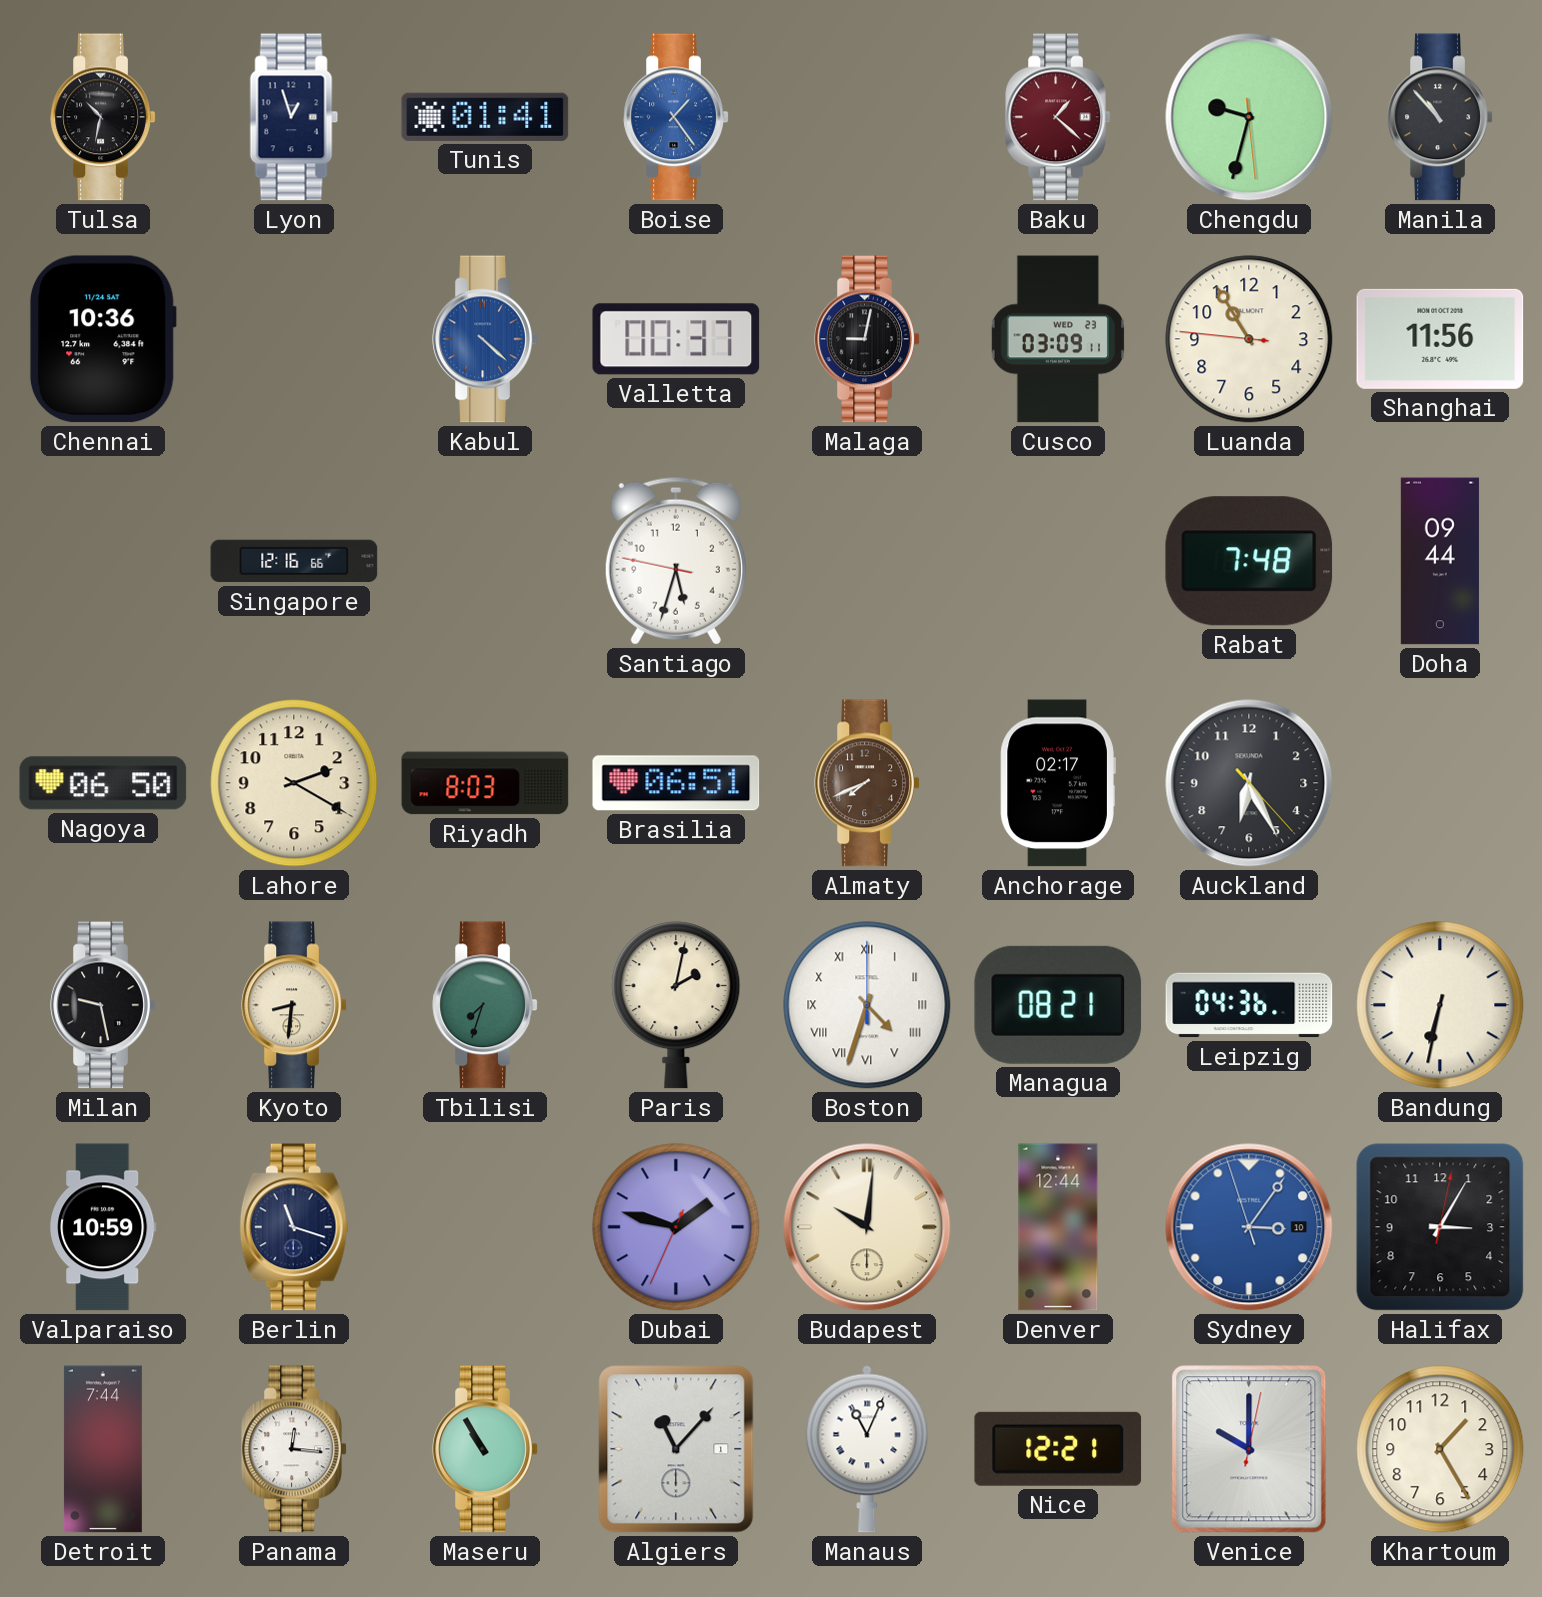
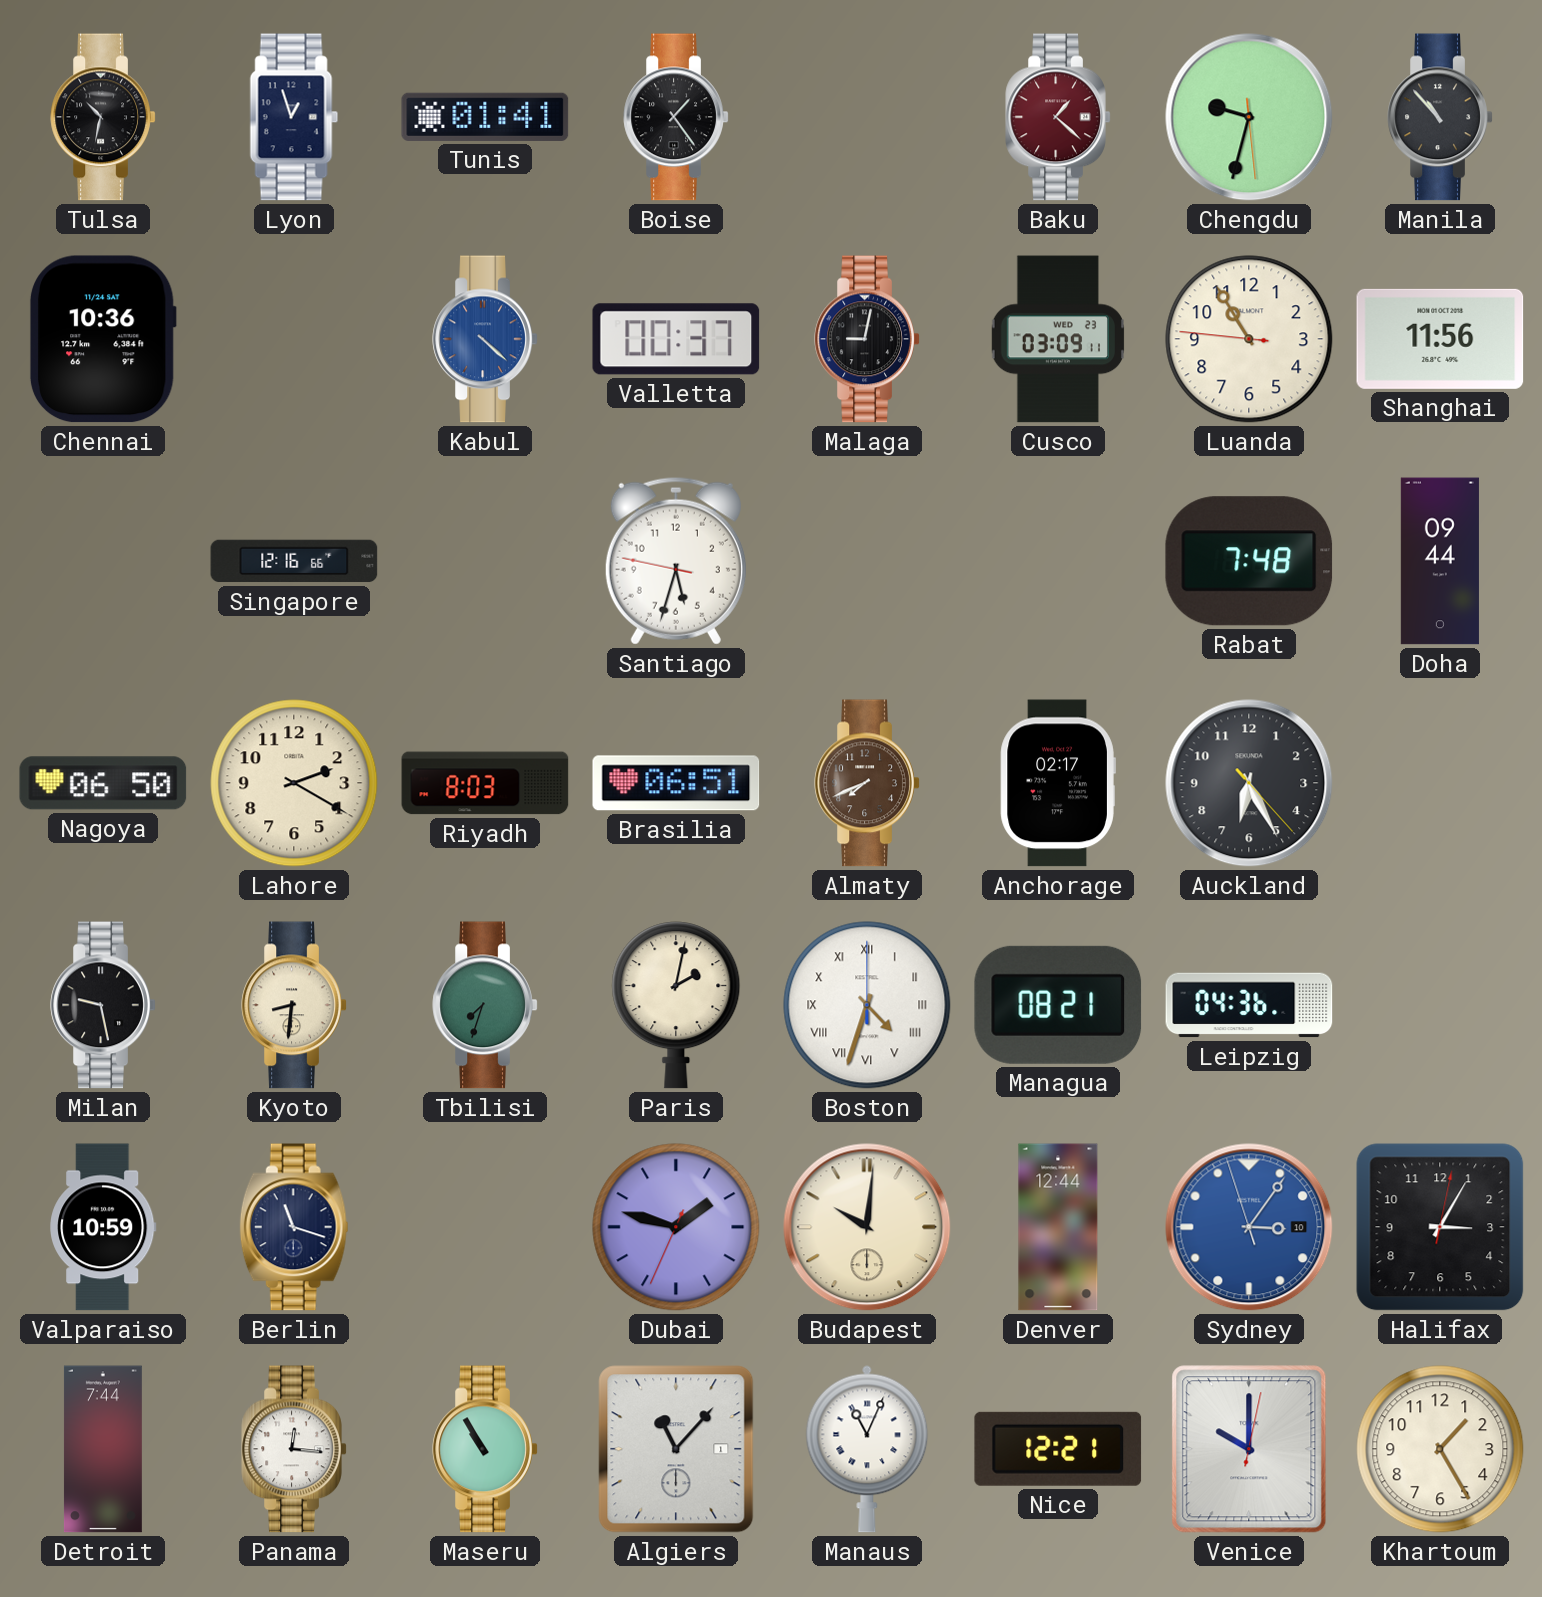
Boise dial: blue -> black
Bandung: 6:32 -> none
